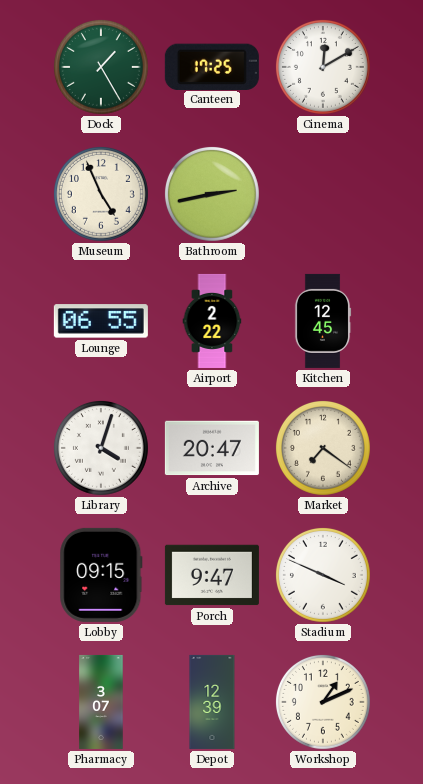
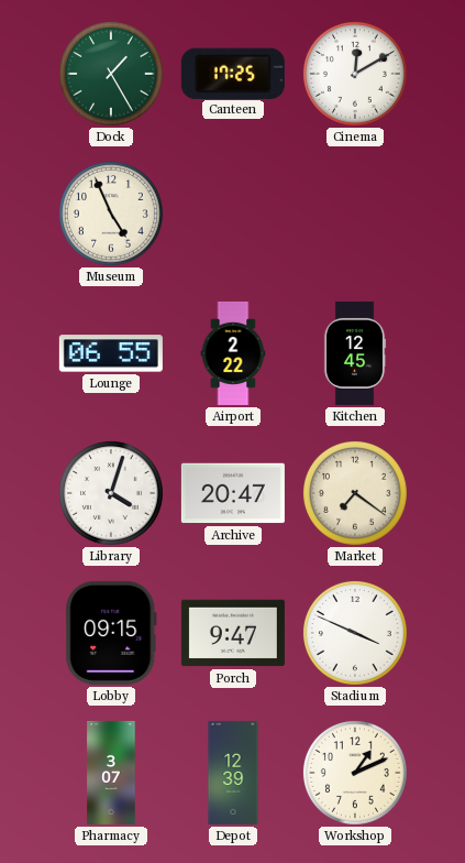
Bathroom: 2:43 -> none
